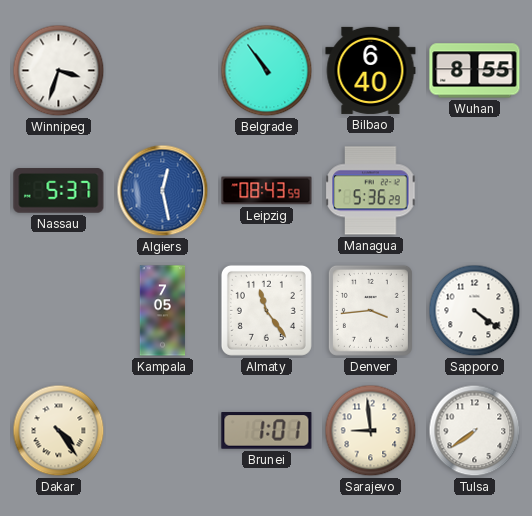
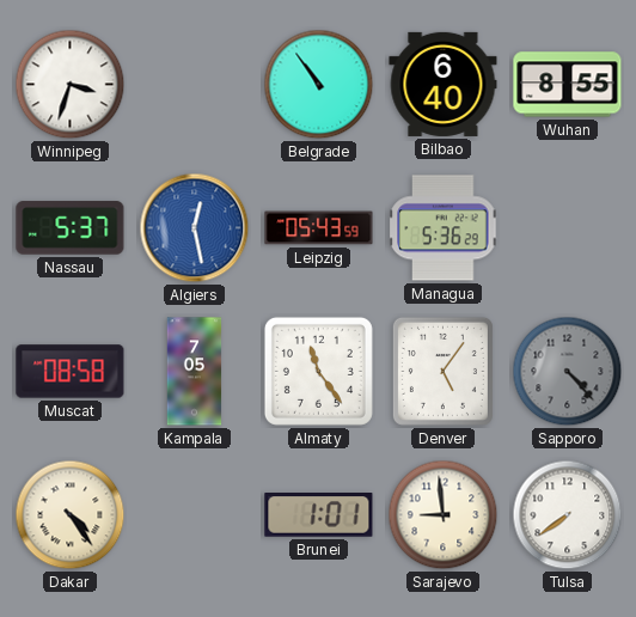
Leipzig: 08:43 -> 05:43
Muscat: none -> 08:58
Denver: 3:44 -> 5:06
Sapporo: 4:21 -> 4:23
Sapporo dial: white -> grey
